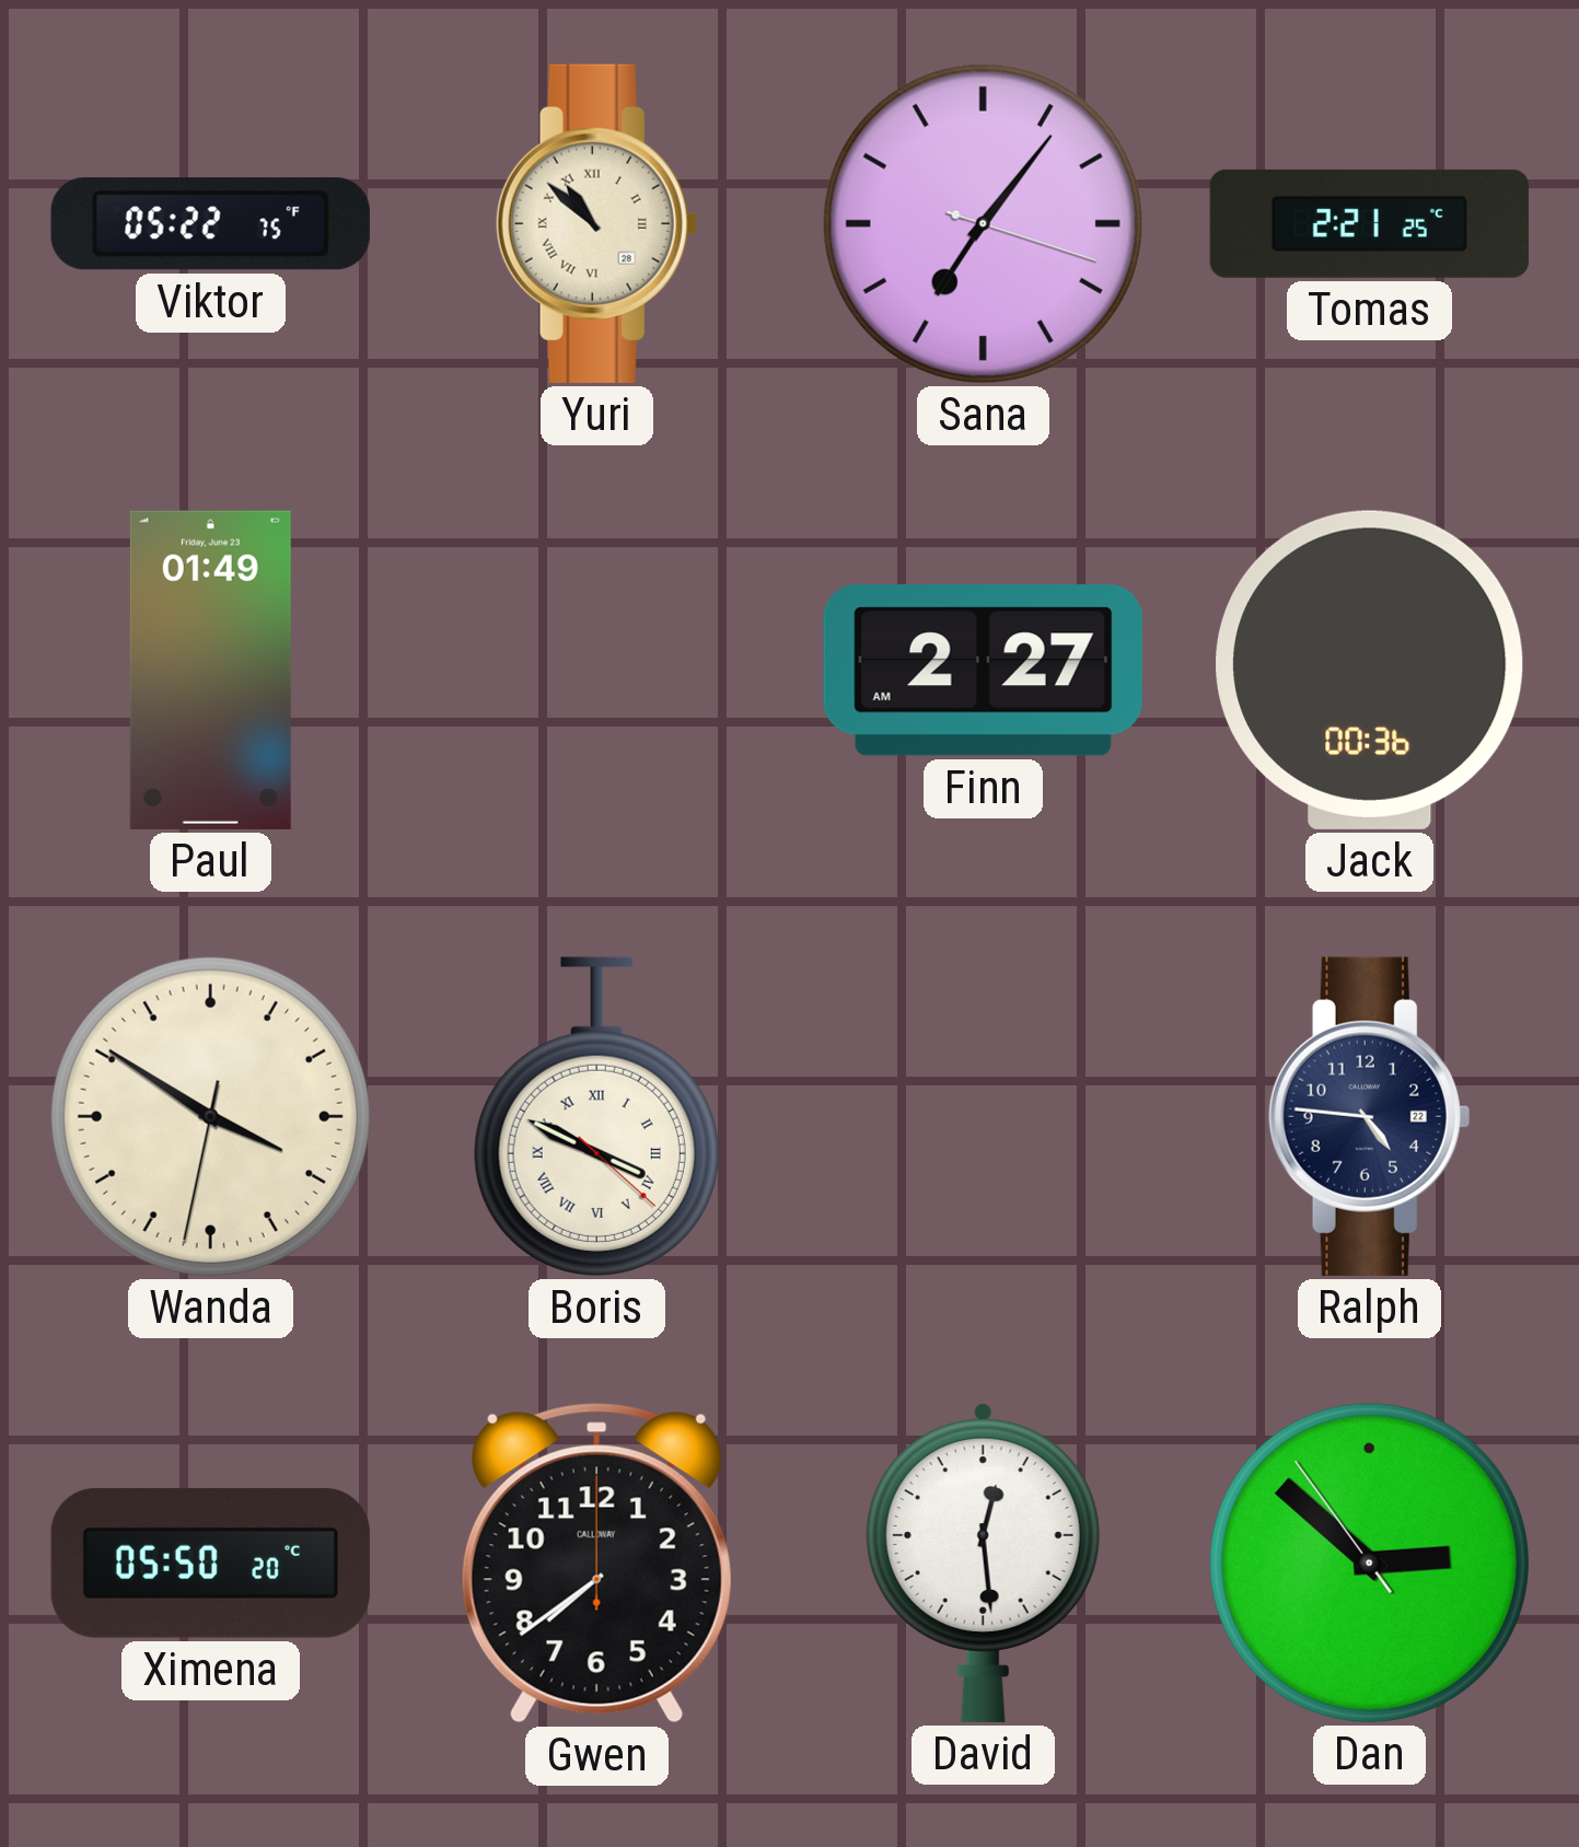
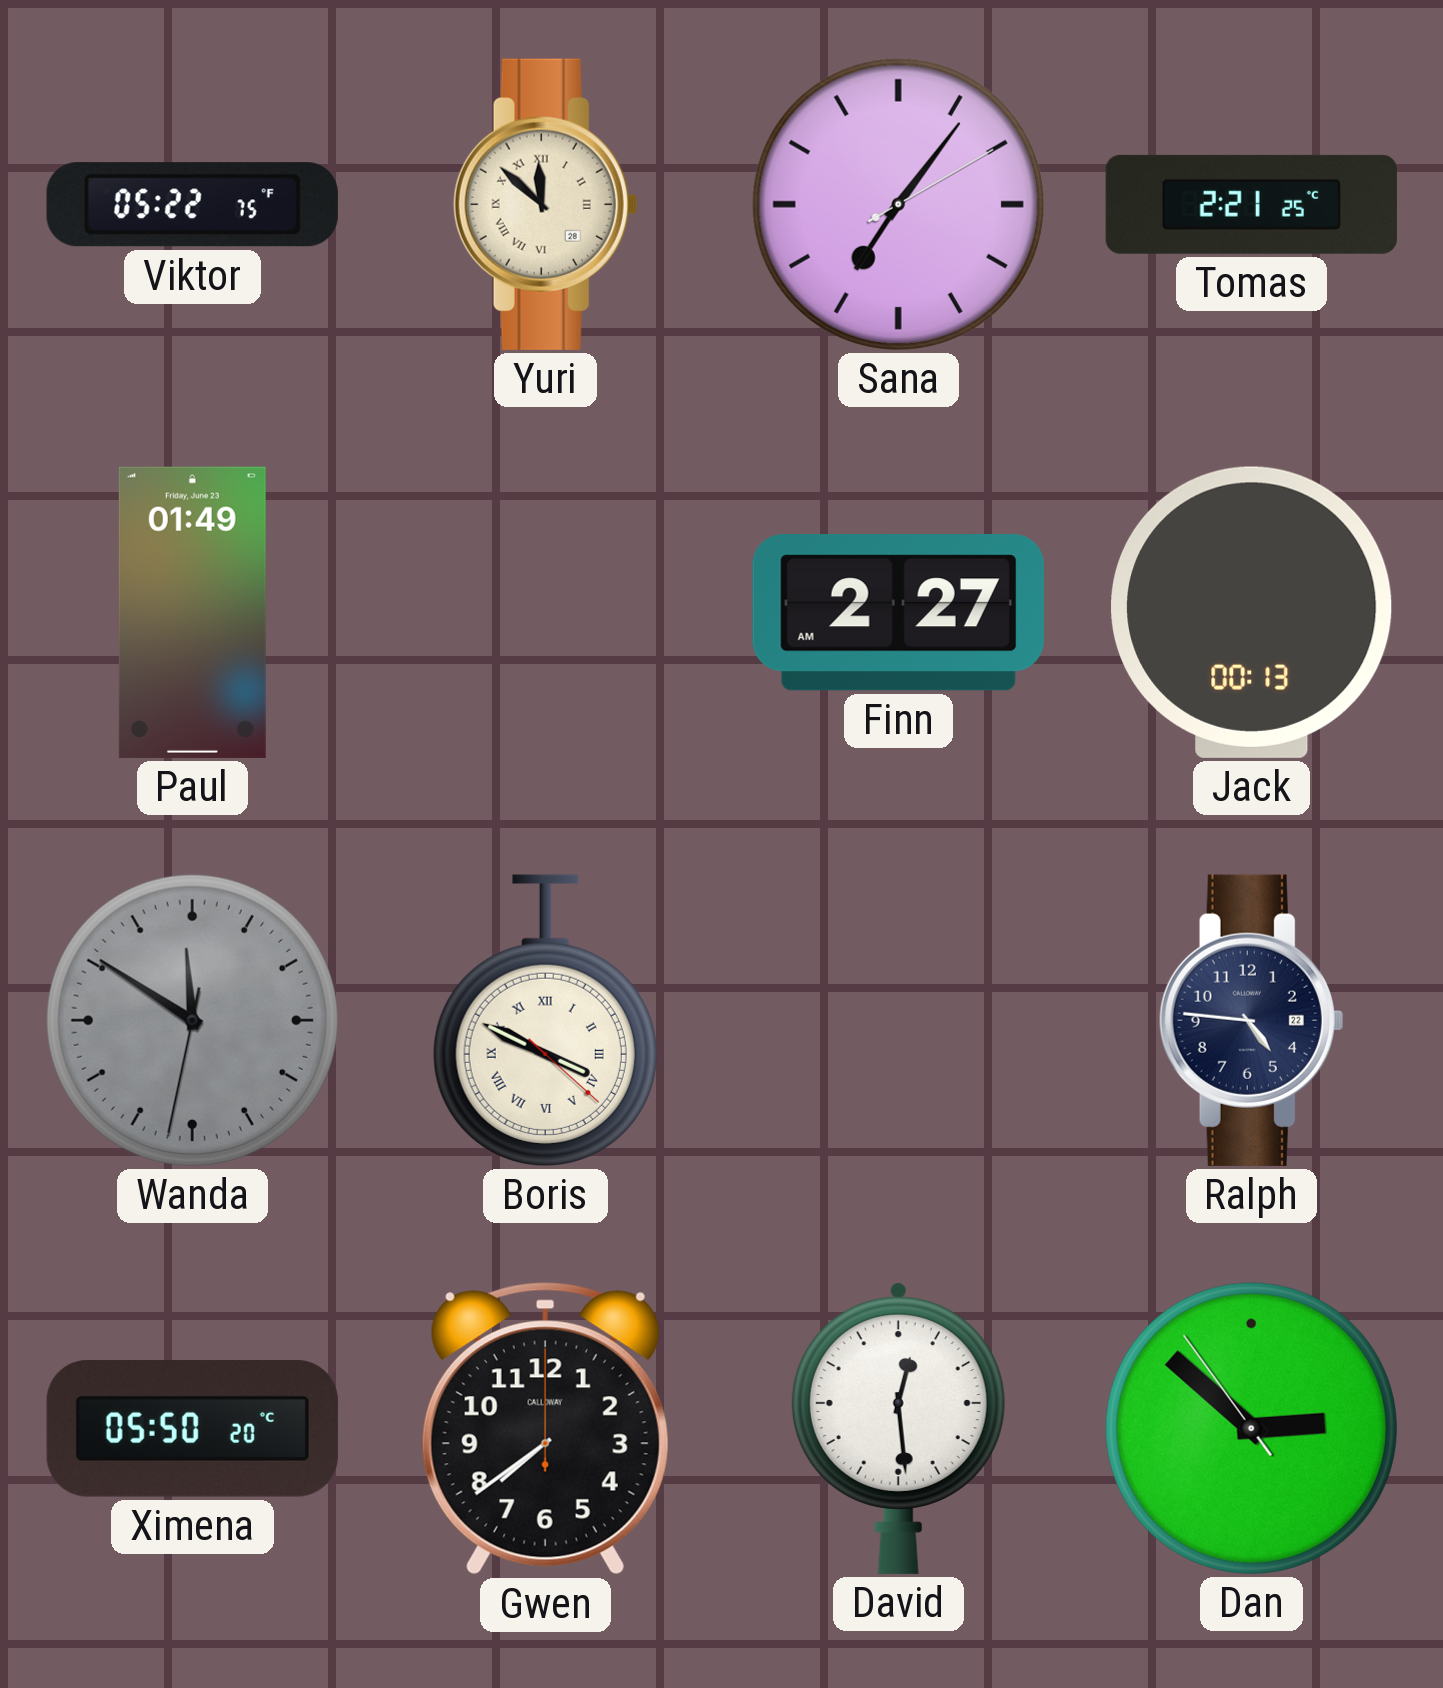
Yuri: 10:52 -> 11:52
Sana: 7:06:18 -> 7:06:10
Jack: 00:36 -> 00:13
Wanda: 3:50 -> 11:50
Wanda dial: cream -> grey
